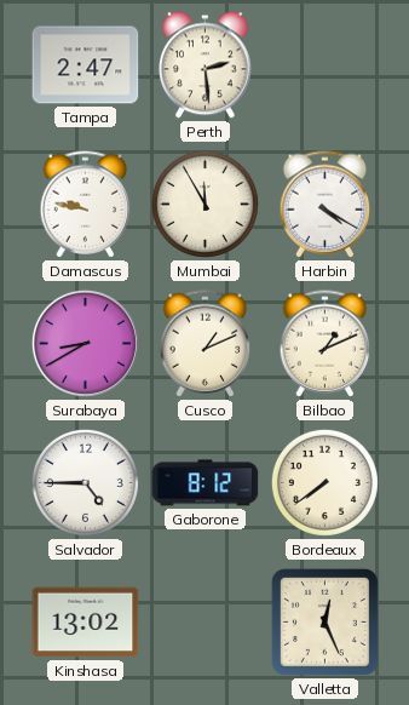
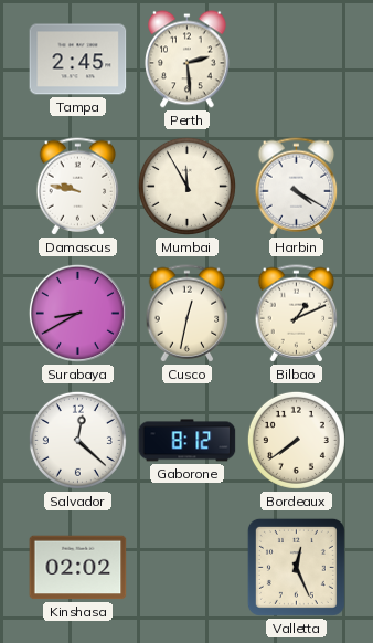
Tampa: 2:47 -> 2:45
Cusco: 1:11 -> 12:32
Salvador: 4:45 -> 12:22
Kinshasa: 13:02 -> 02:02
